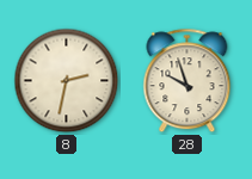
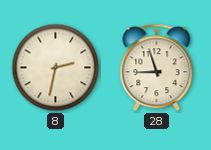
28: 9:57 -> 8:57
